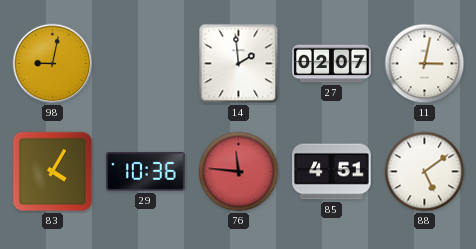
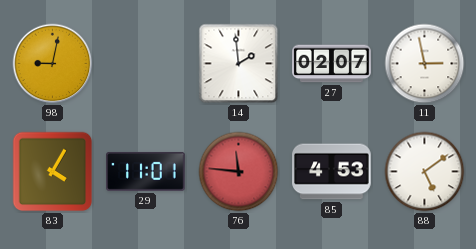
11: 3:02 -> 2:58
29: 10:36 -> 11:01
85: 4:51 -> 4:53
